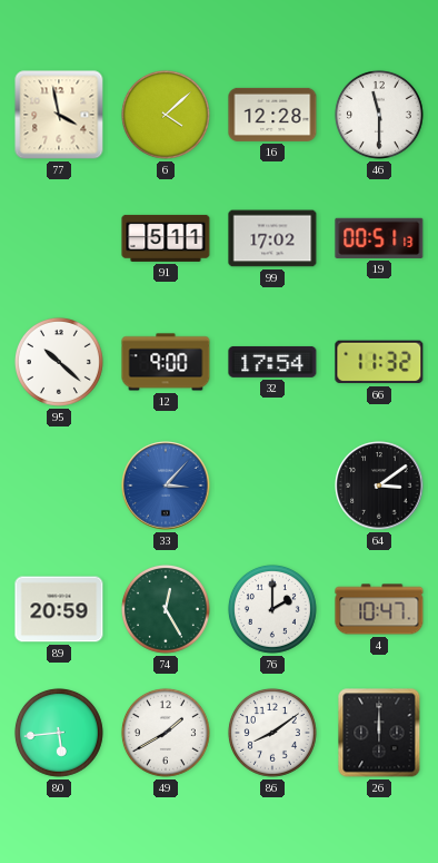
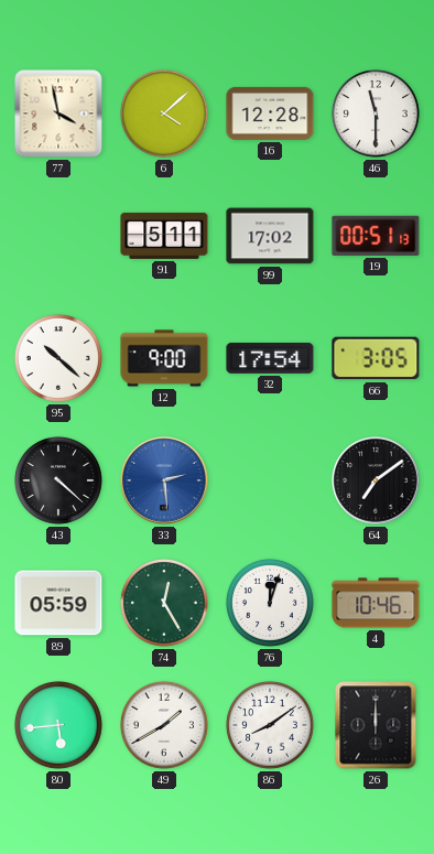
66: 11:32 -> 3:05
43: none -> 4:22
33: 3:07 -> 2:29
64: 3:09 -> 7:09
89: 20:59 -> 05:59
76: 2:00 -> 12:03
4: 10:47 -> 10:46
